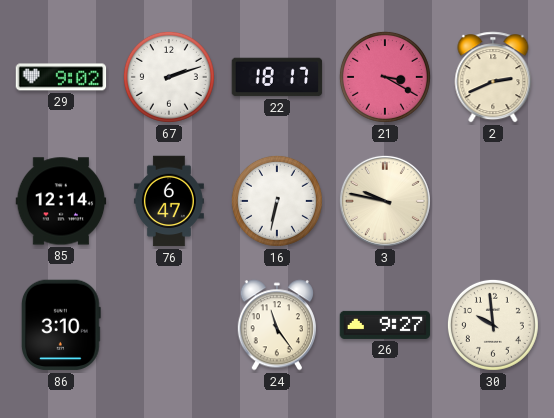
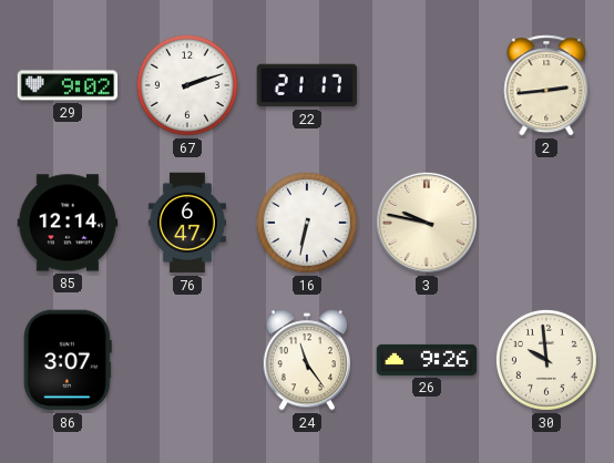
22: 18:17 -> 21:17
21: 3:20 -> none
2: 2:41 -> 2:44
86: 3:10 -> 3:07
26: 9:27 -> 9:26
